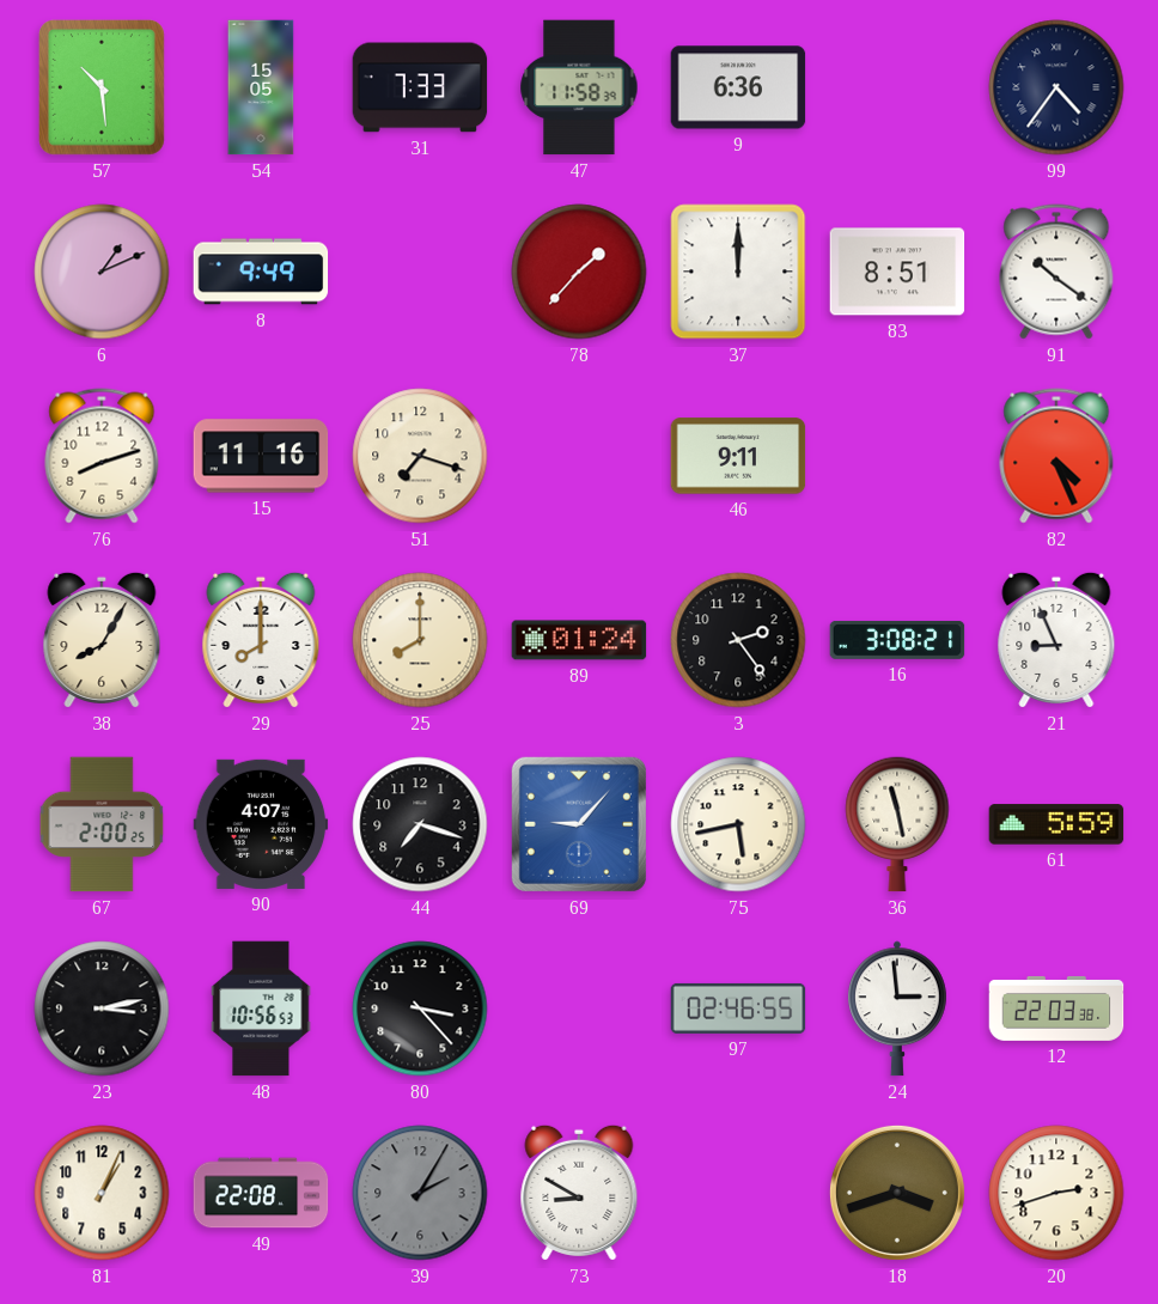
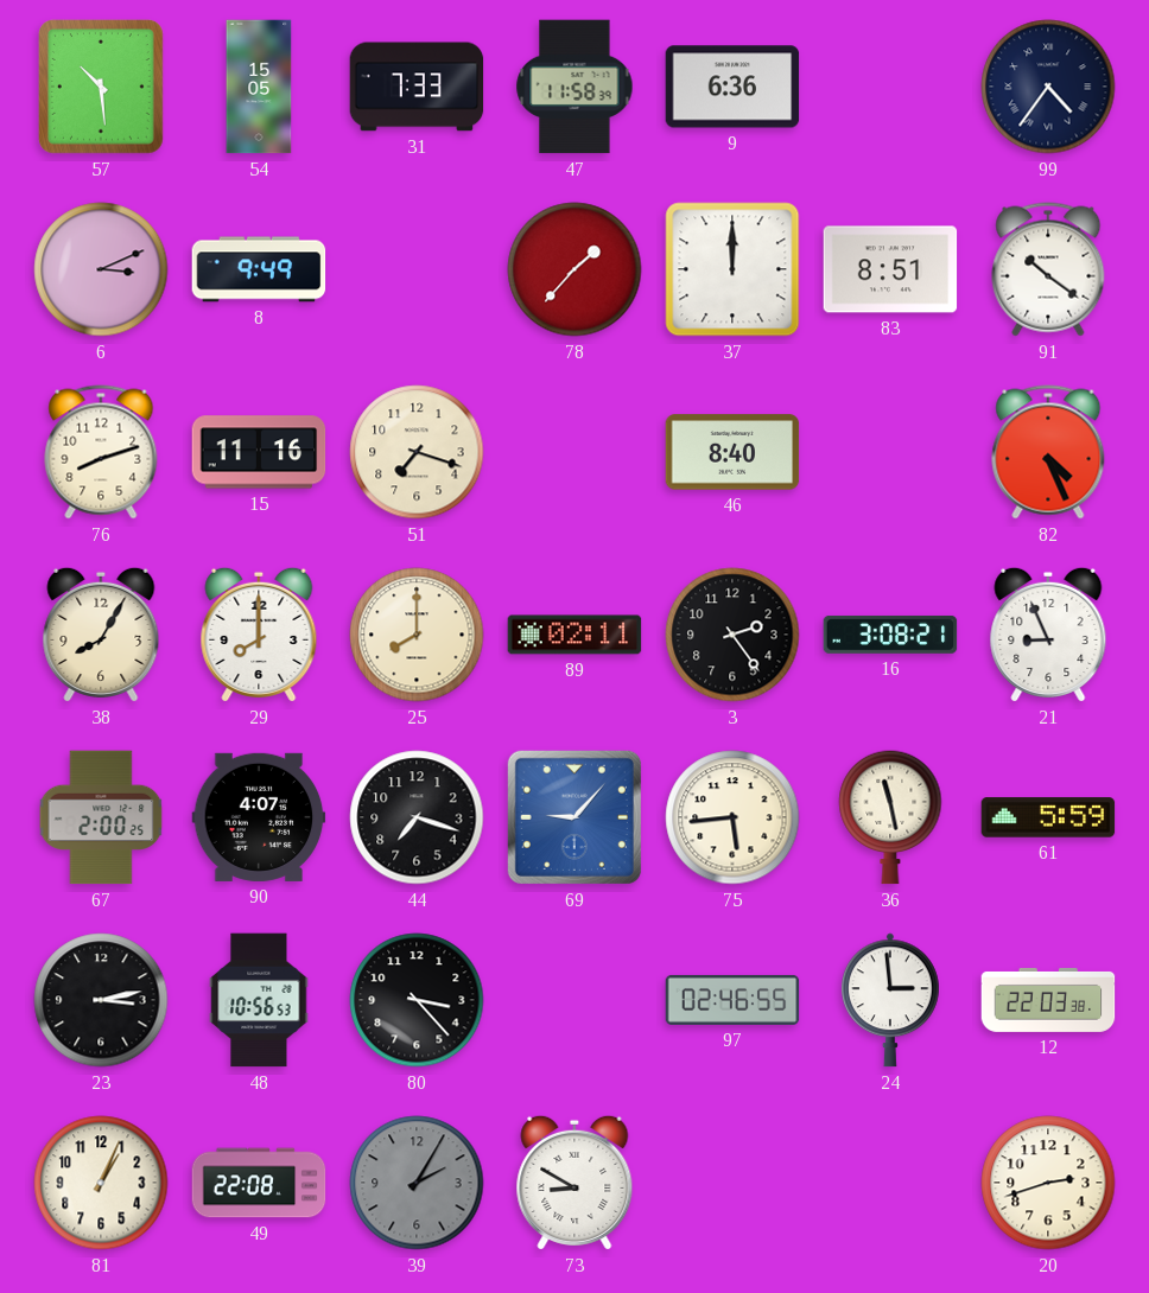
6: 1:11 -> 3:11
46: 9:11 -> 8:40
89: 01:24 -> 02:11
75: 5:43 -> 5:44
18: 3:42 -> none
